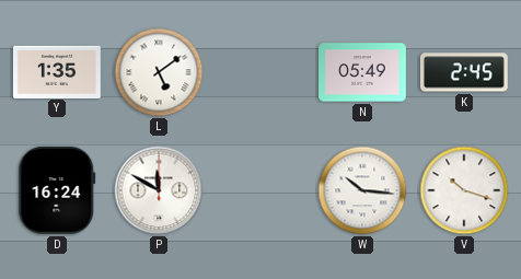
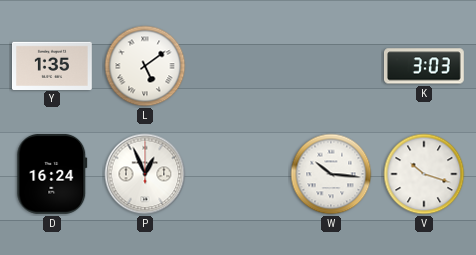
N: 05:49 -> none
K: 2:45 -> 3:03
P: 11:50 -> 12:56
